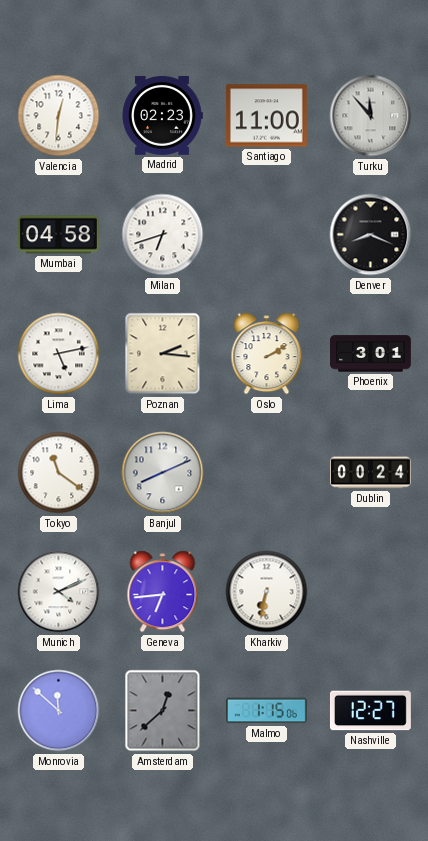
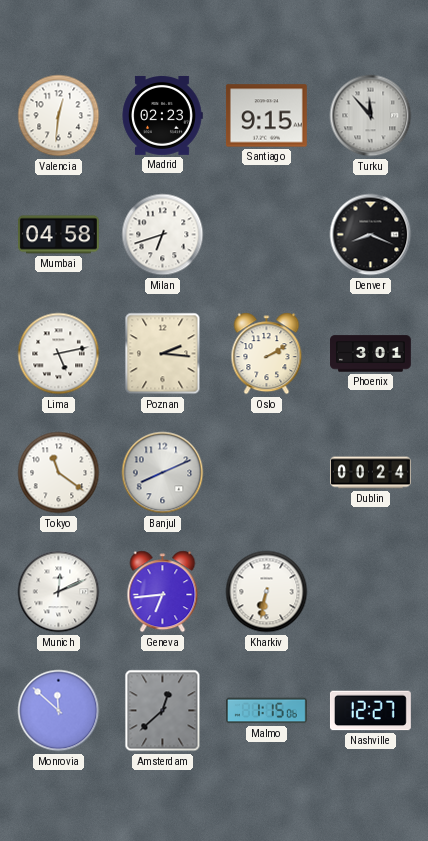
Santiago: 11:00 -> 9:15
Munich: 4:11 -> 12:11
